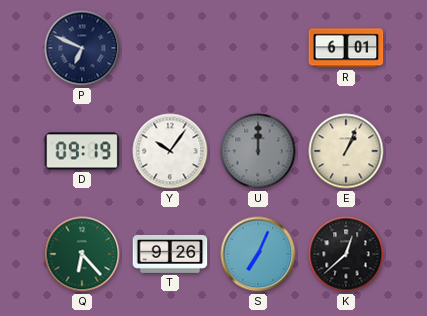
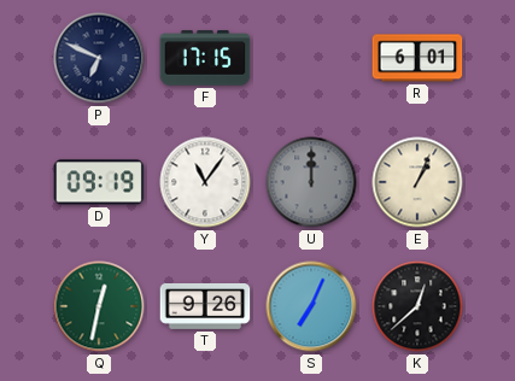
F: none -> 17:15
Y: 10:06 -> 11:06
Q: 6:23 -> 12:32
